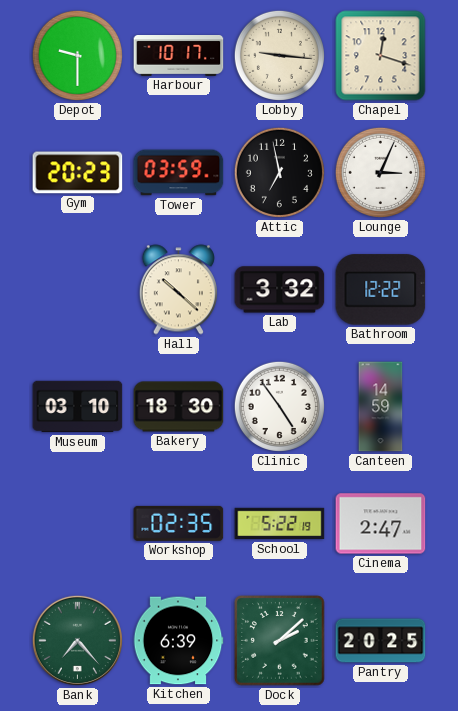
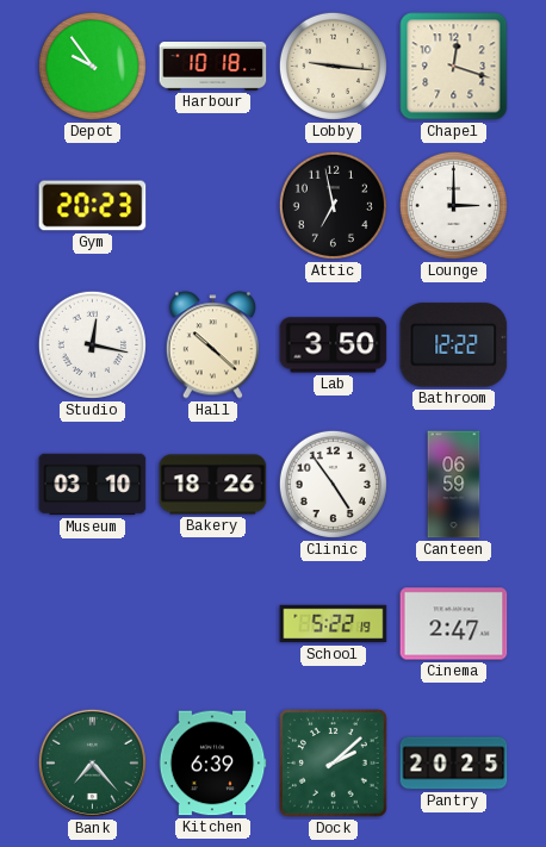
Depot: 9:30 -> 9:54
Harbour: 10:17 -> 10:18
Tower: 03:59 -> none
Lounge: 3:04 -> 3:00
Studio: none -> 12:17
Lab: 3:32 -> 3:50
Bakery: 18:30 -> 18:26
Canteen: 14:59 -> 06:59
Workshop: 02:35 -> none
